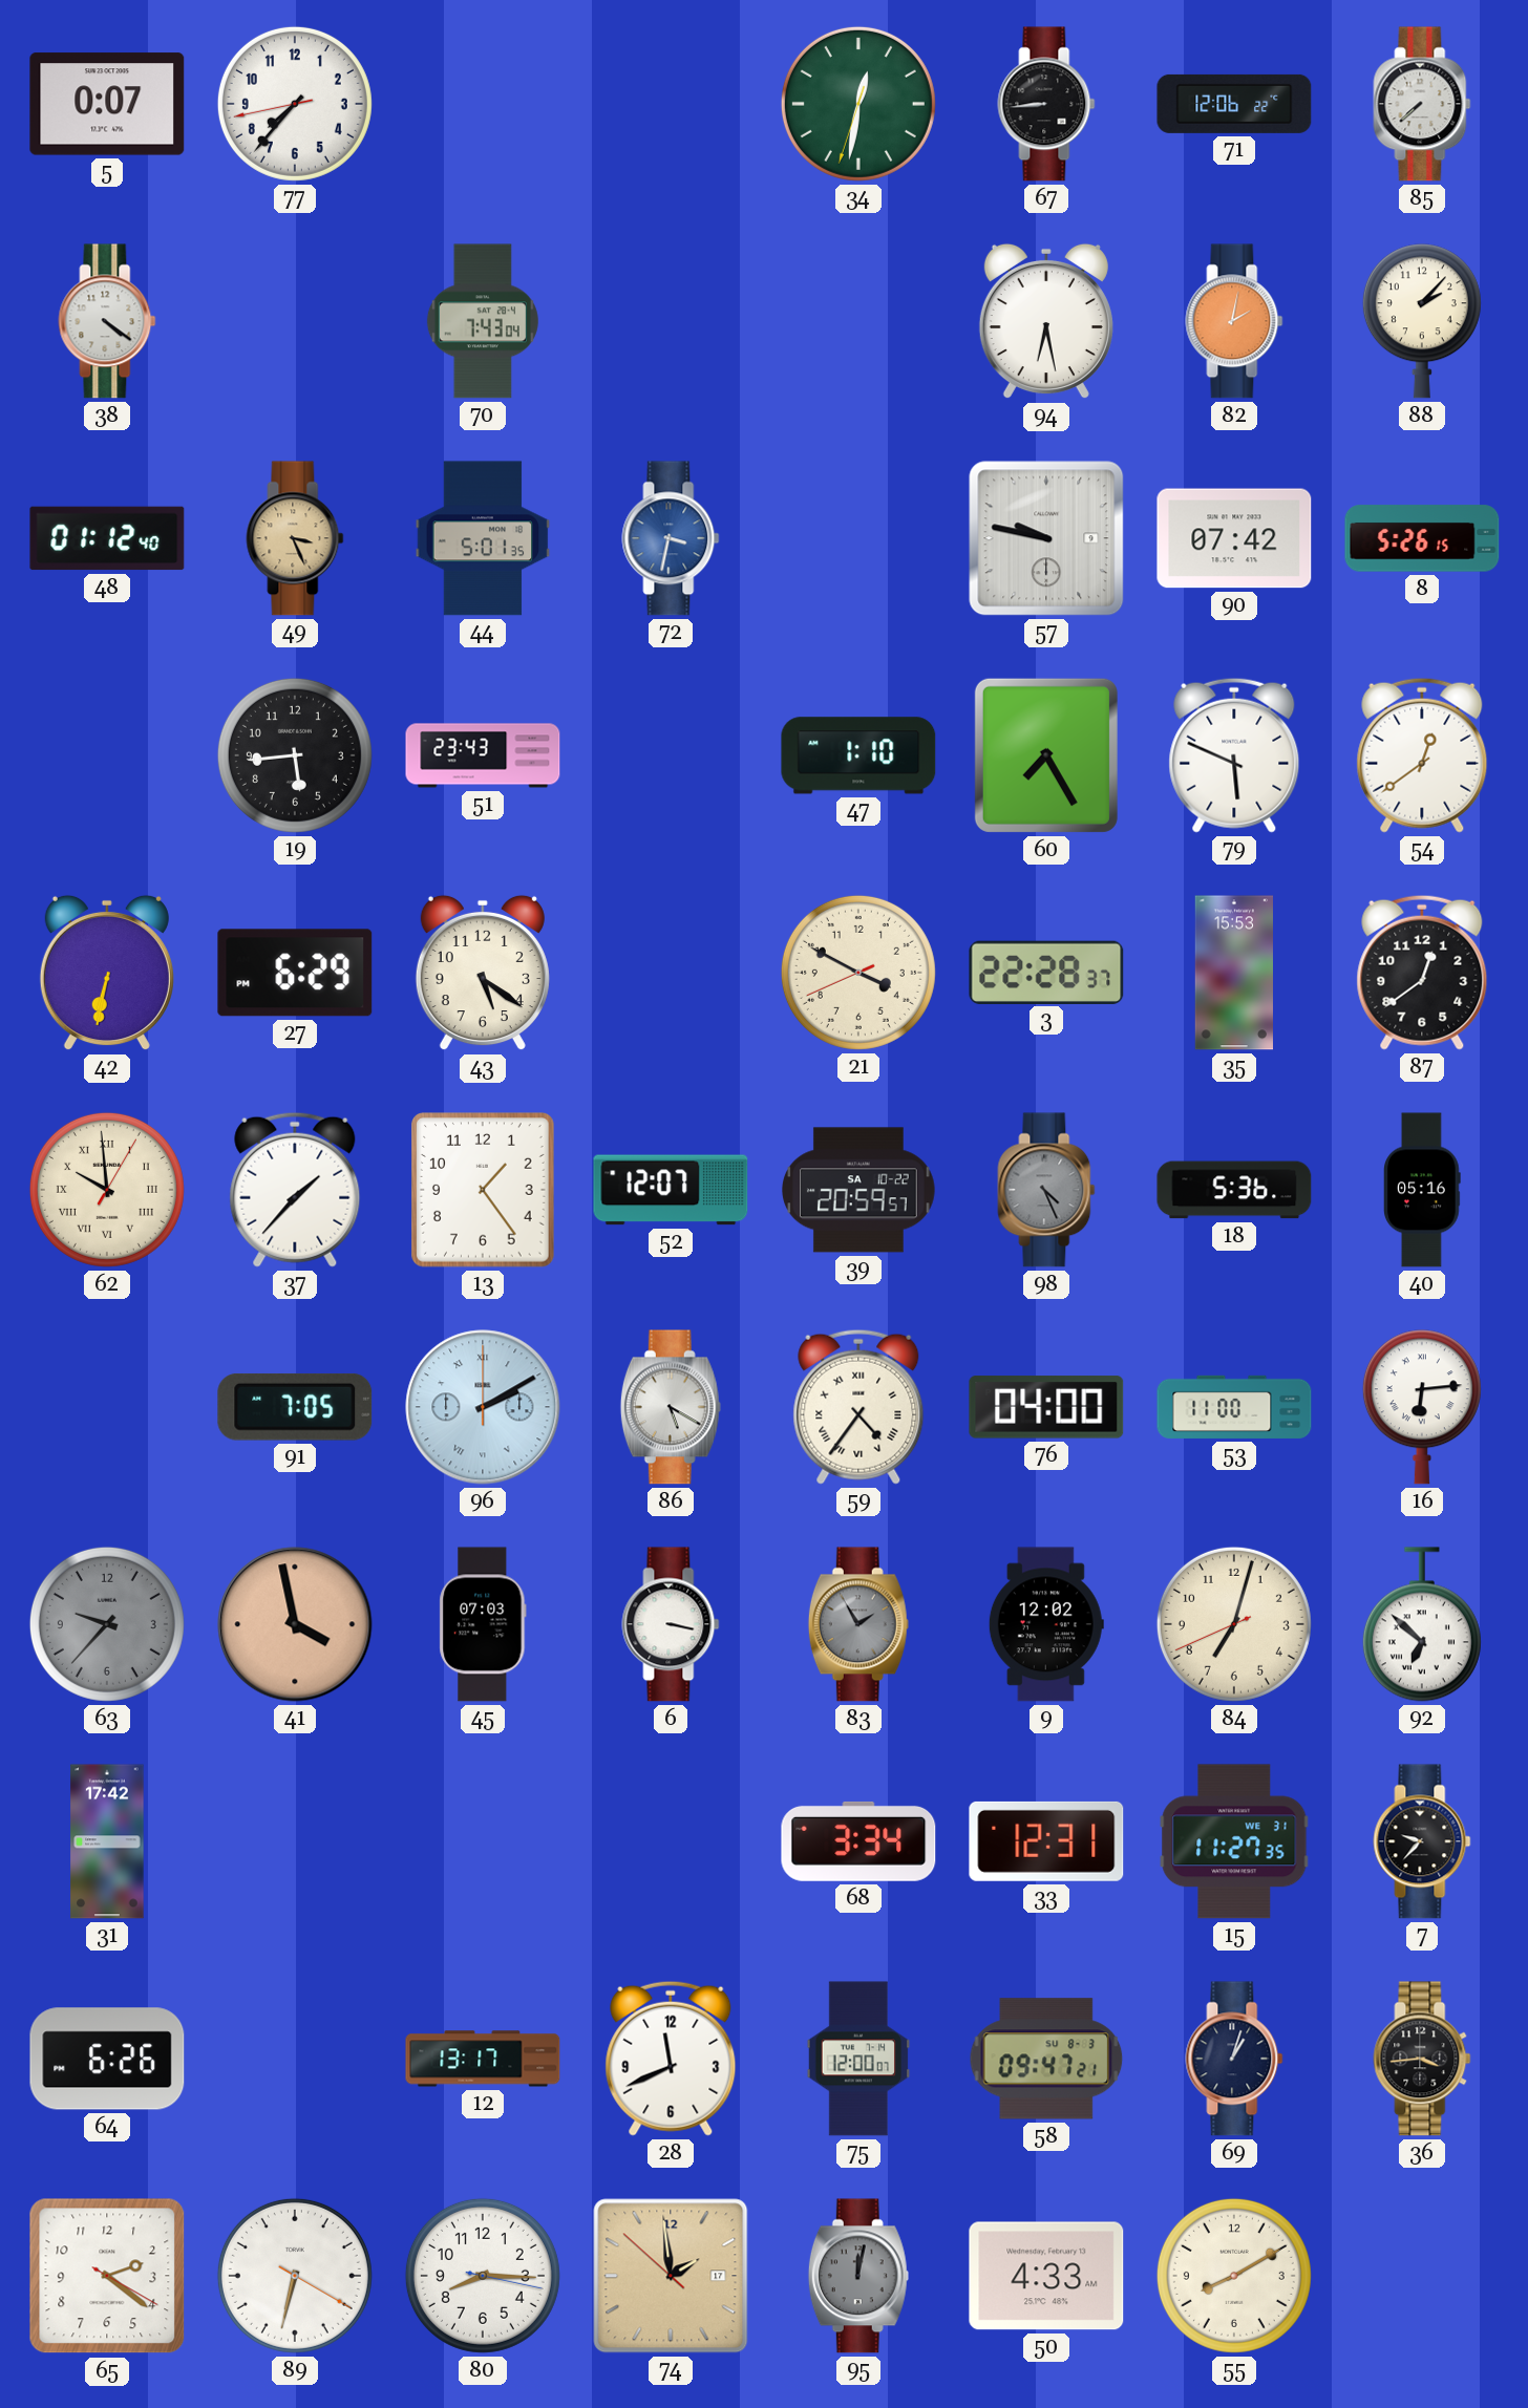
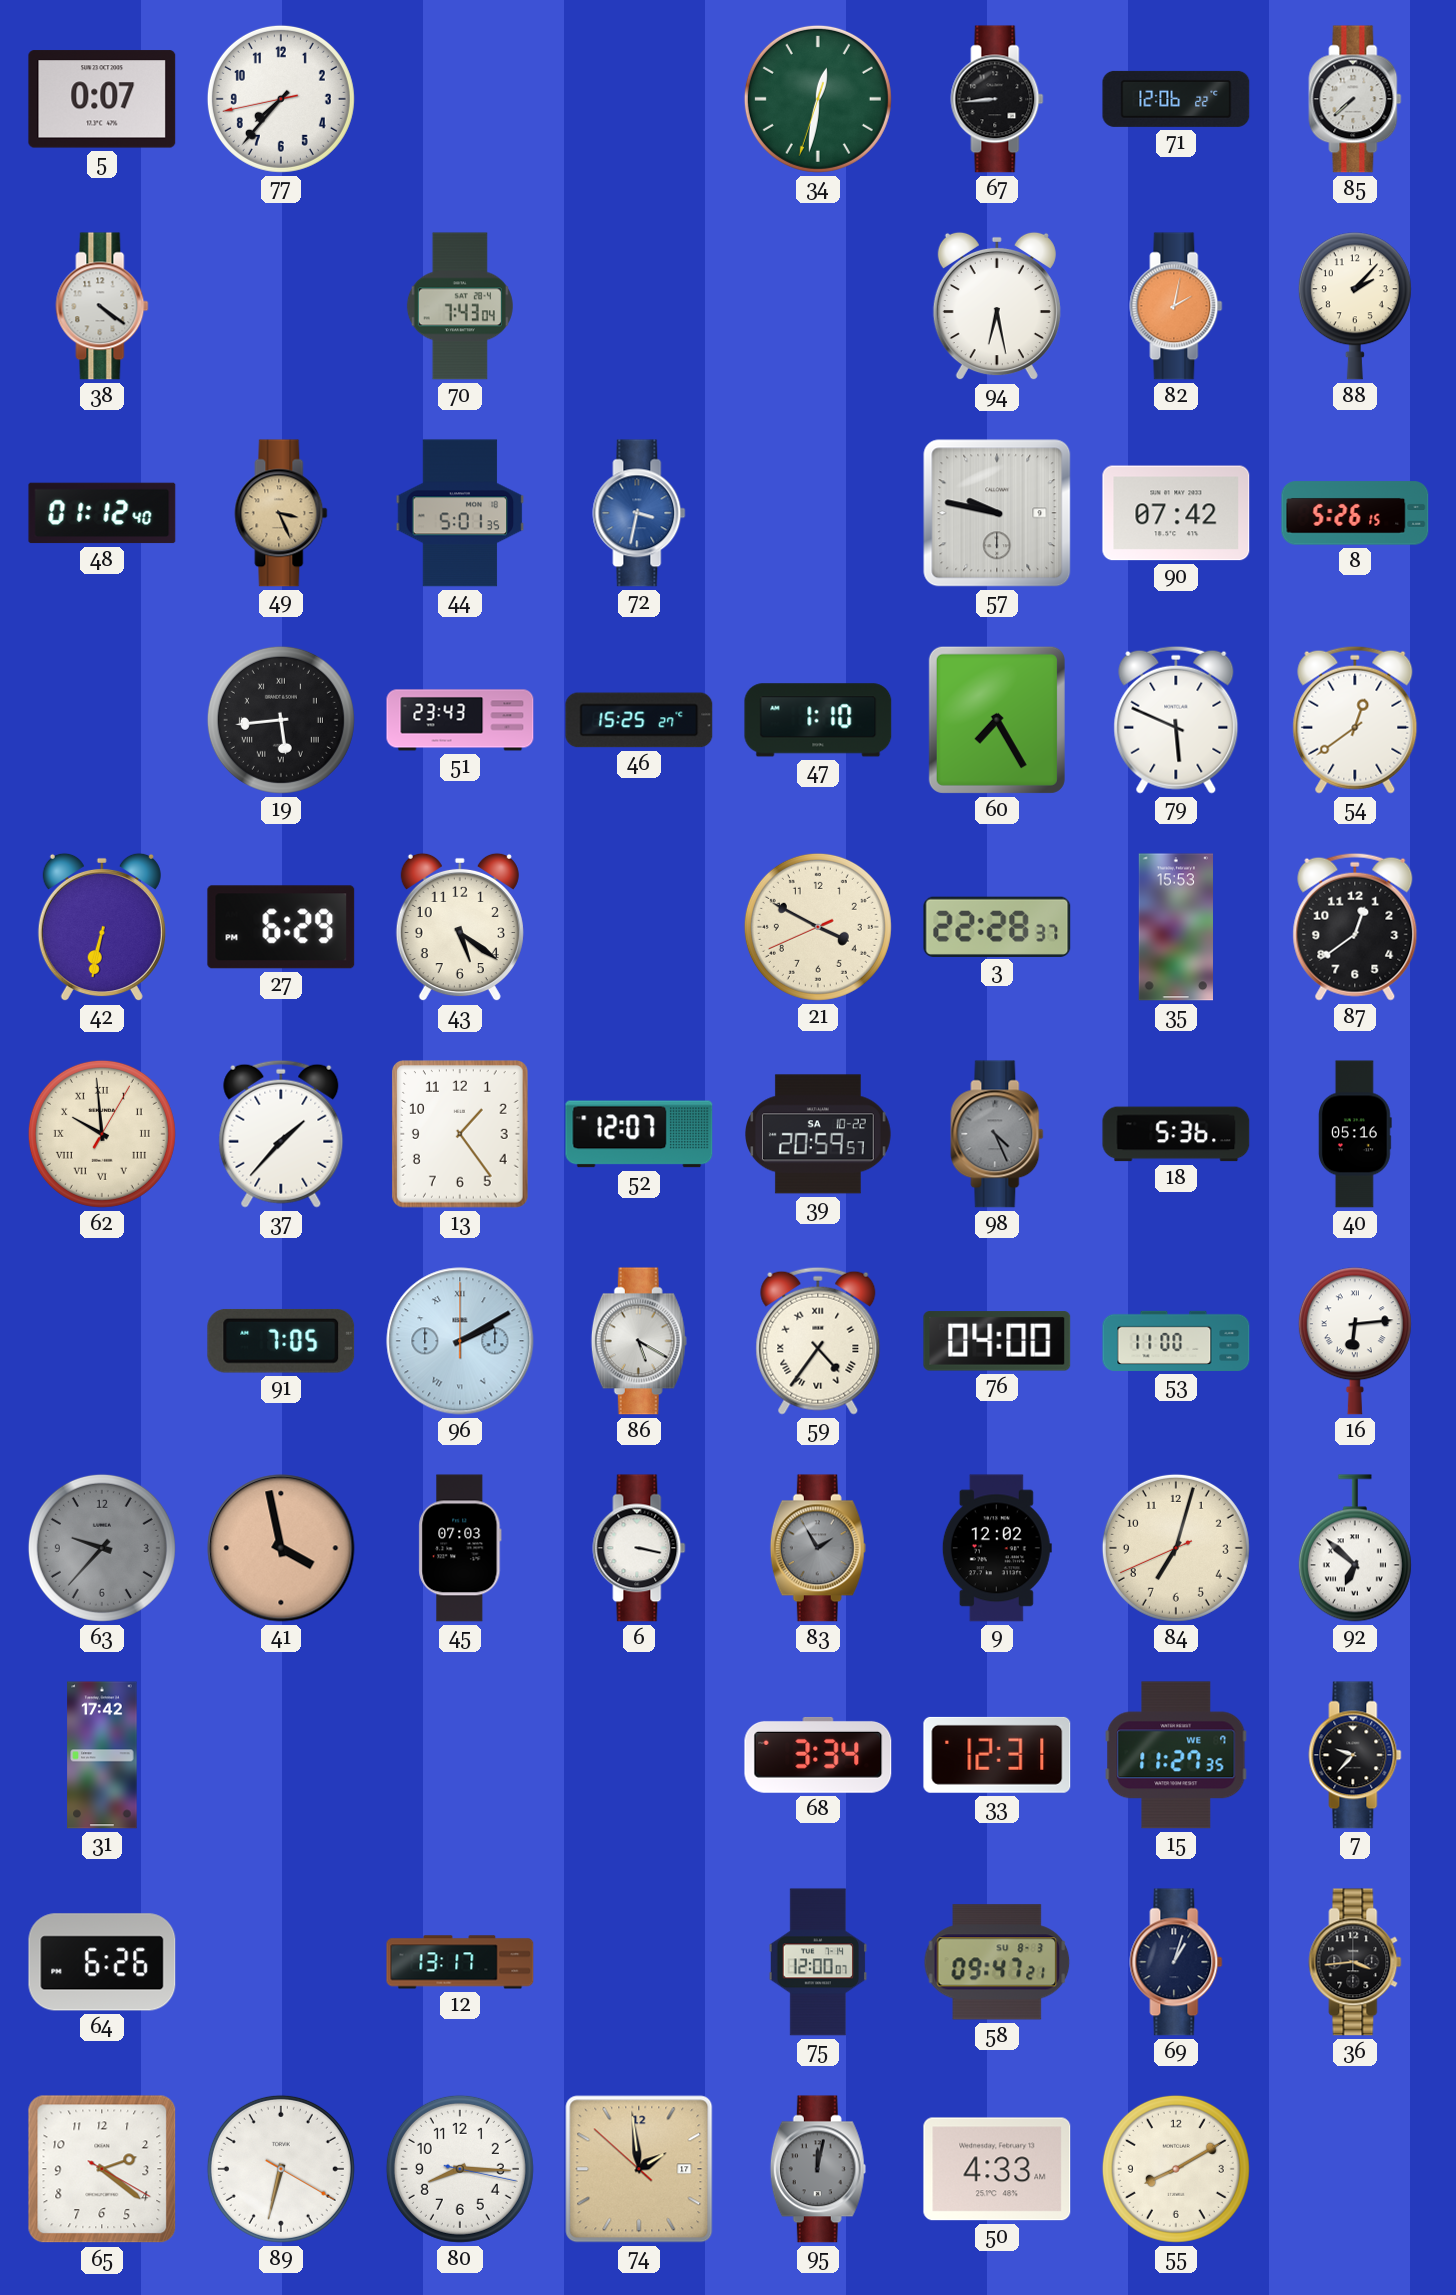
19 numerals: Arabic -> Roman
46: none -> 15:25
15 date: WE 31 -> WE 7
28: 11:41 -> none
